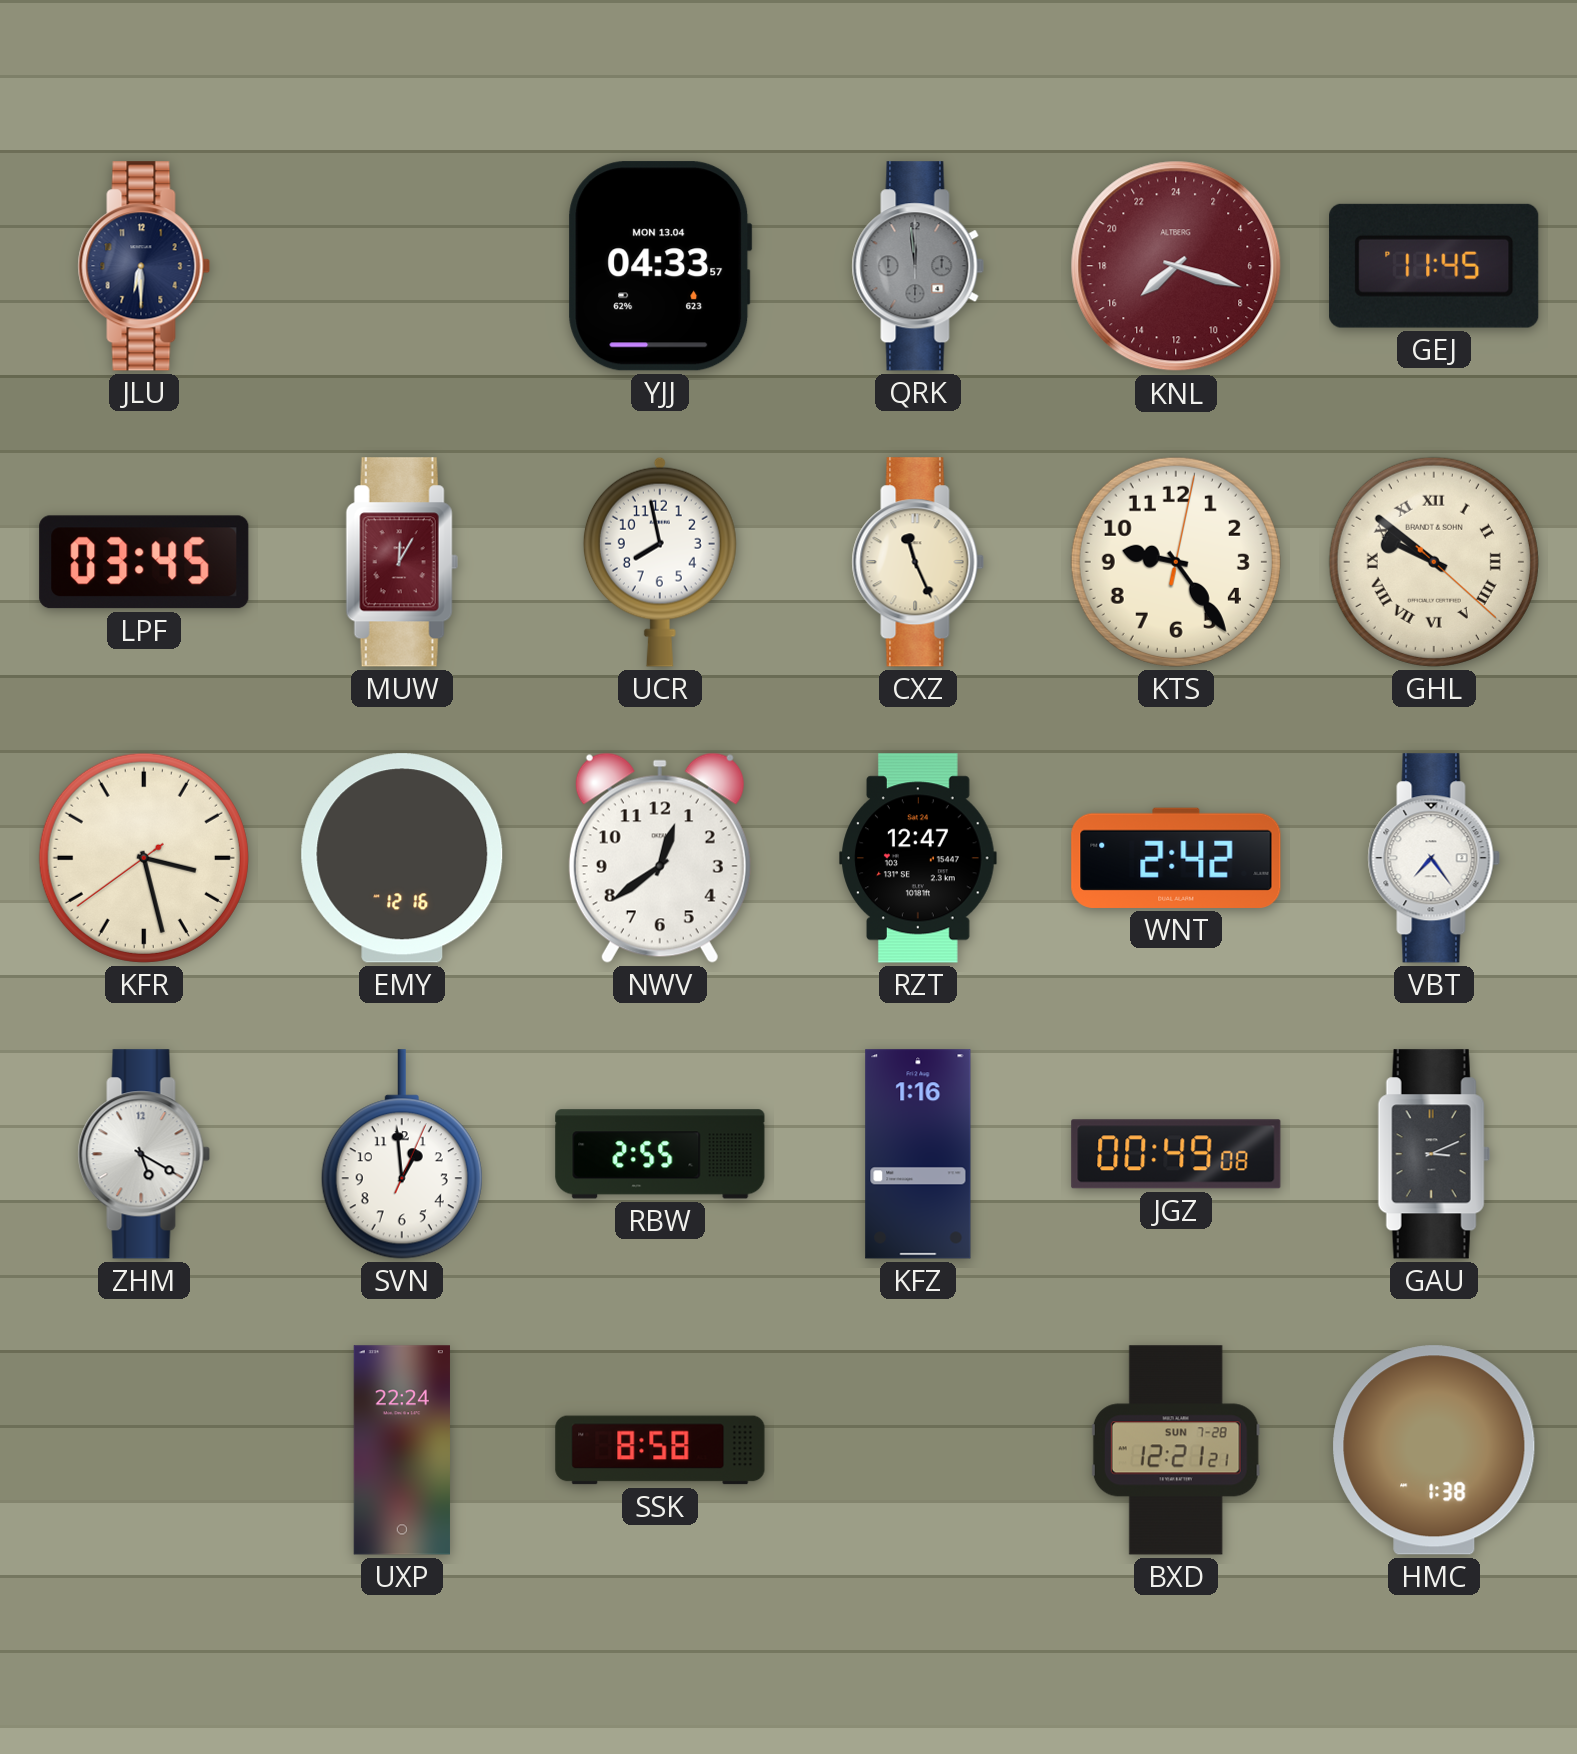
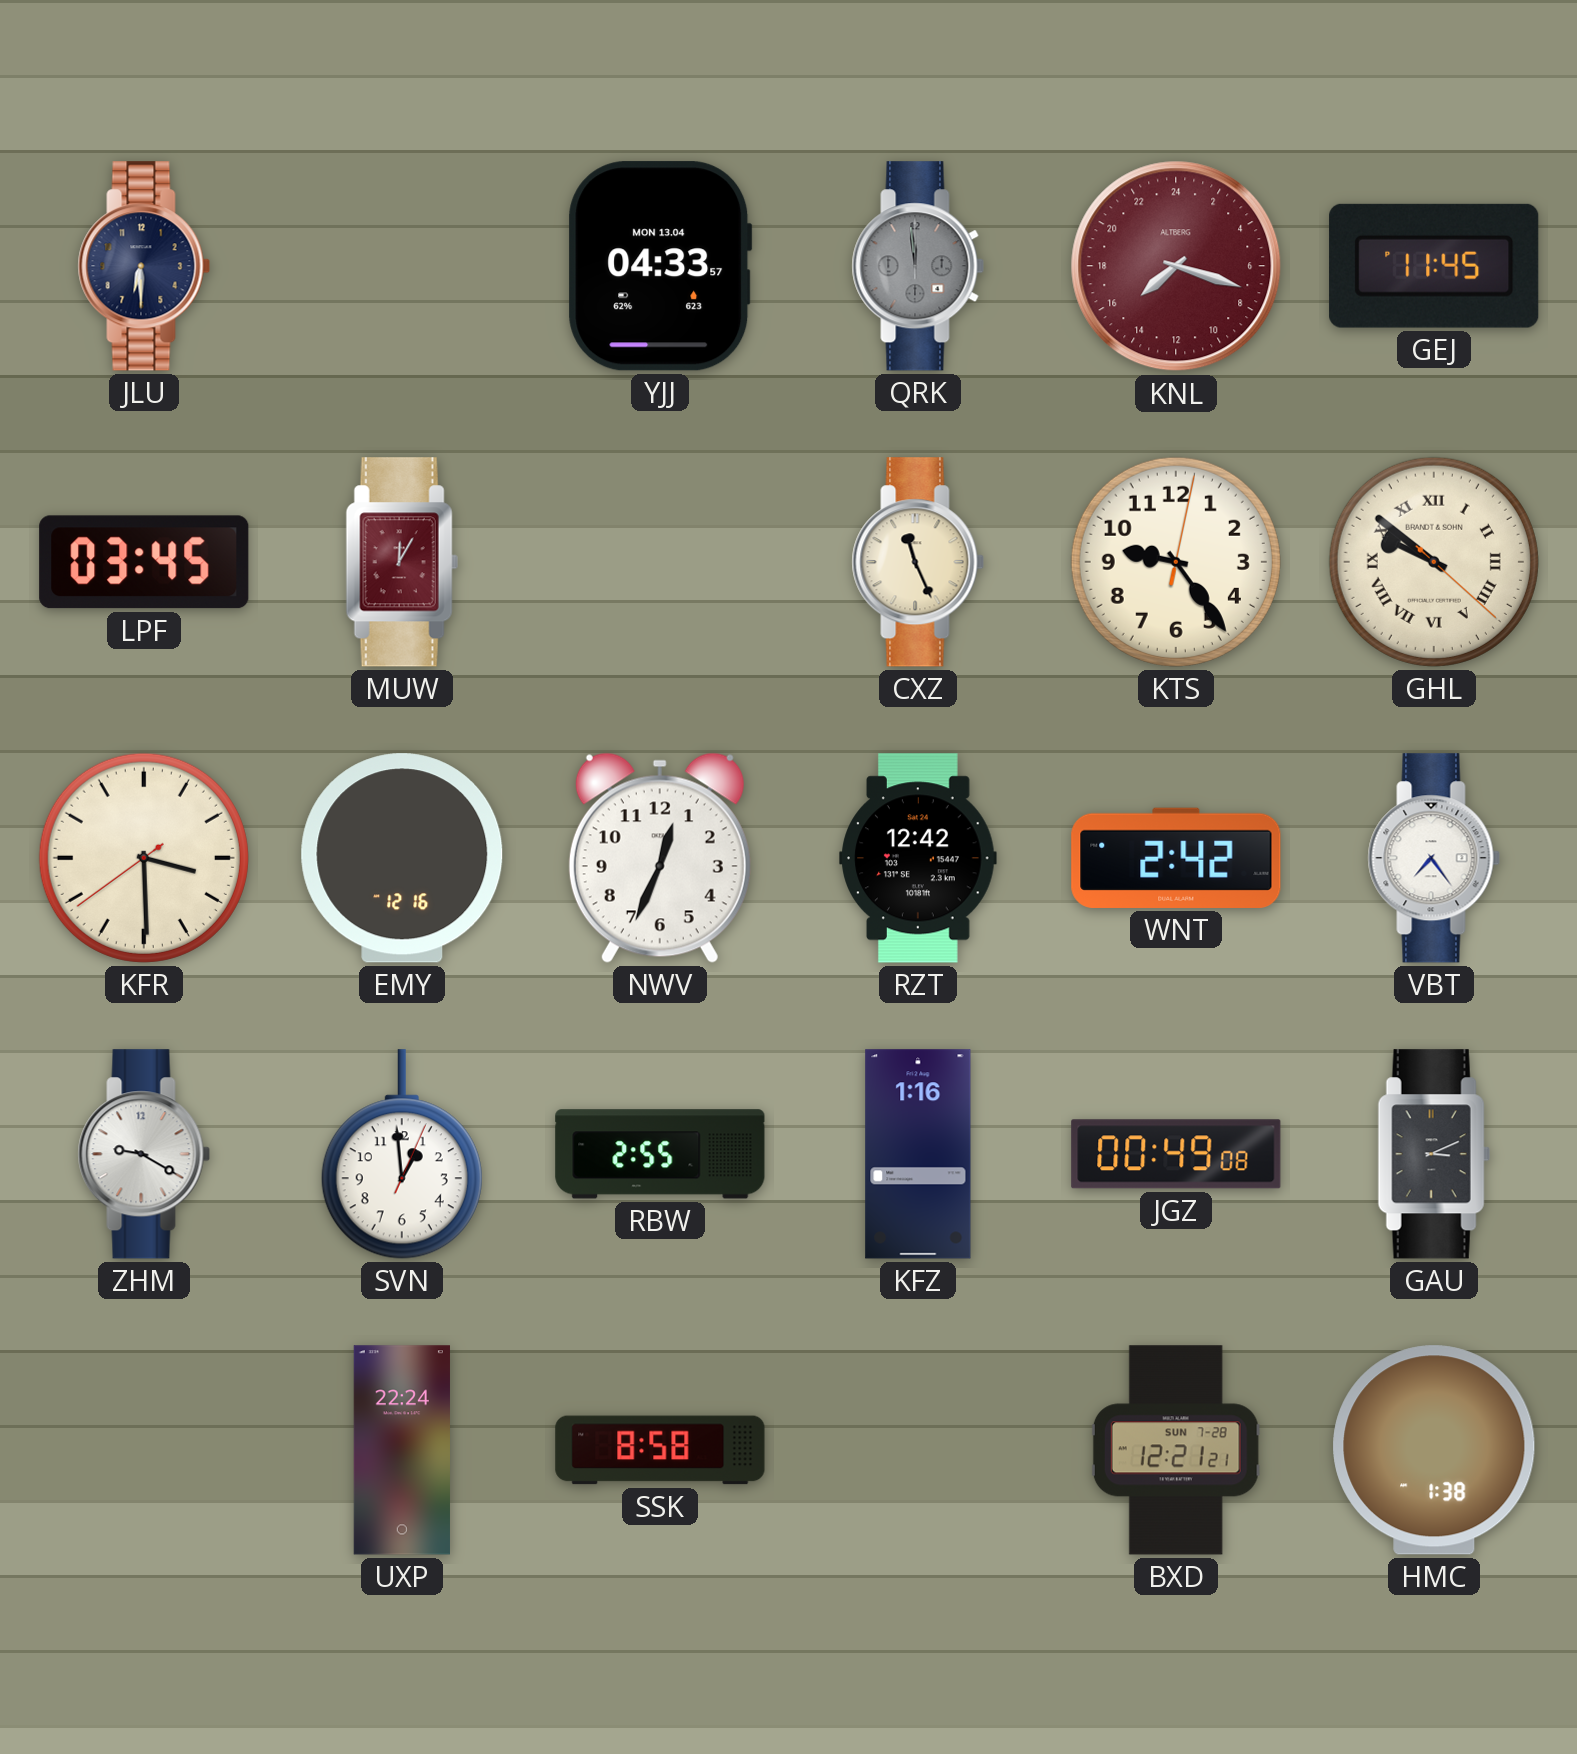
UCR: 7:58 -> none
KFR: 3:27 -> 3:29
NWV: 12:39 -> 12:34
RZT: 12:47 -> 12:42
ZHM: 5:20 -> 9:20
